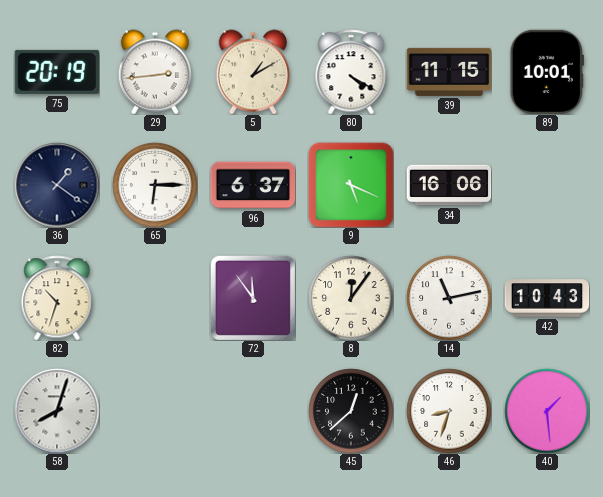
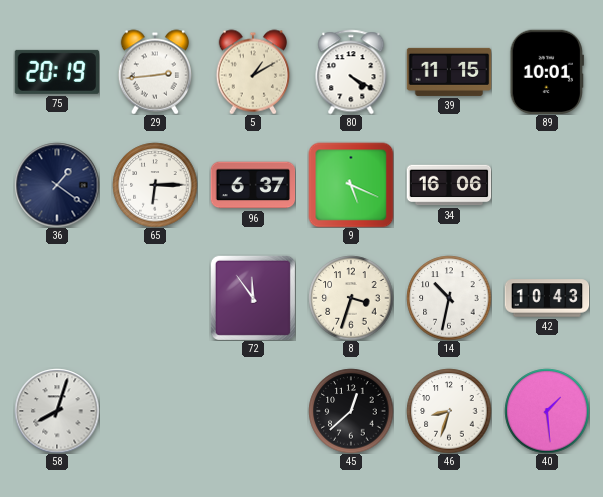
82: 10:33 -> none
8: 12:06 -> 3:33
14: 11:13 -> 10:32
